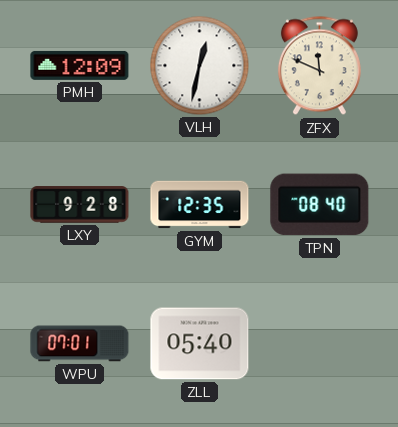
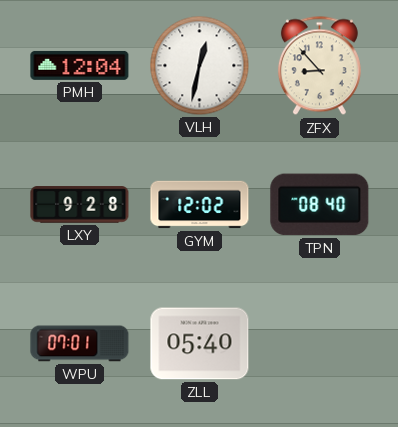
PMH: 12:09 -> 12:04
ZFX: 11:49 -> 8:53
GYM: 12:35 -> 12:02
